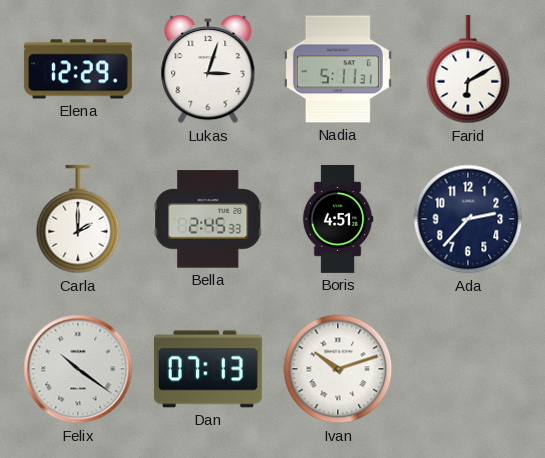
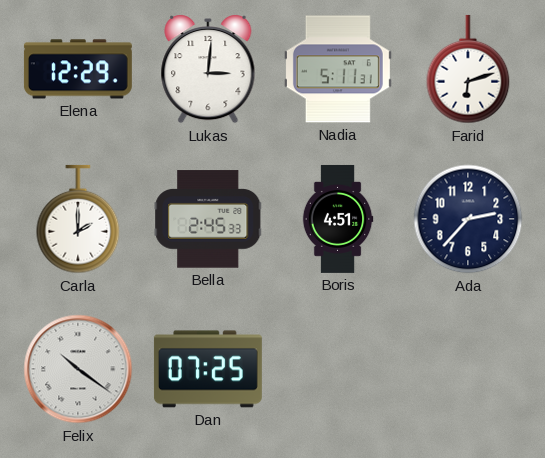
Lukas: 3:03 -> 3:01
Farid: 6:10 -> 6:12
Dan: 07:13 -> 07:25
Ivan: 10:12 -> none
